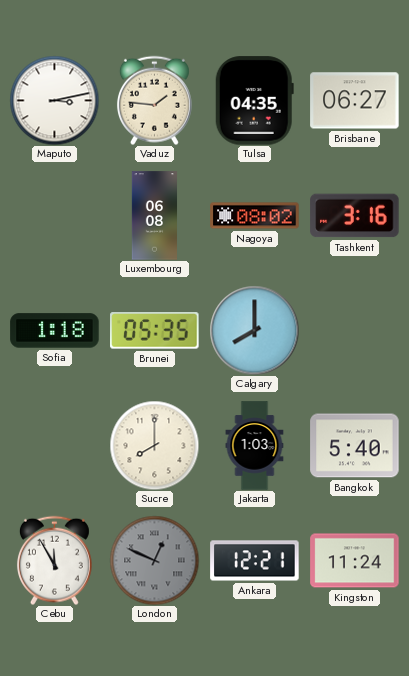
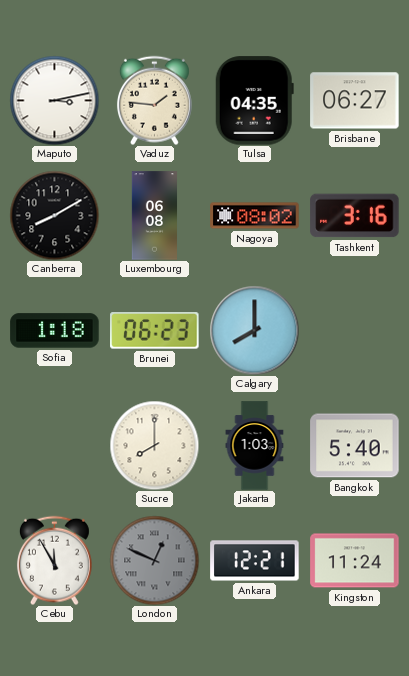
Canberra: none -> 8:10
Brunei: 05:35 -> 06:23
